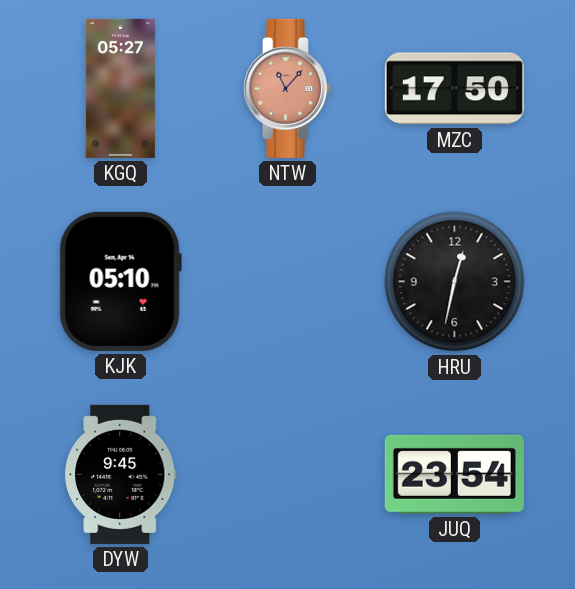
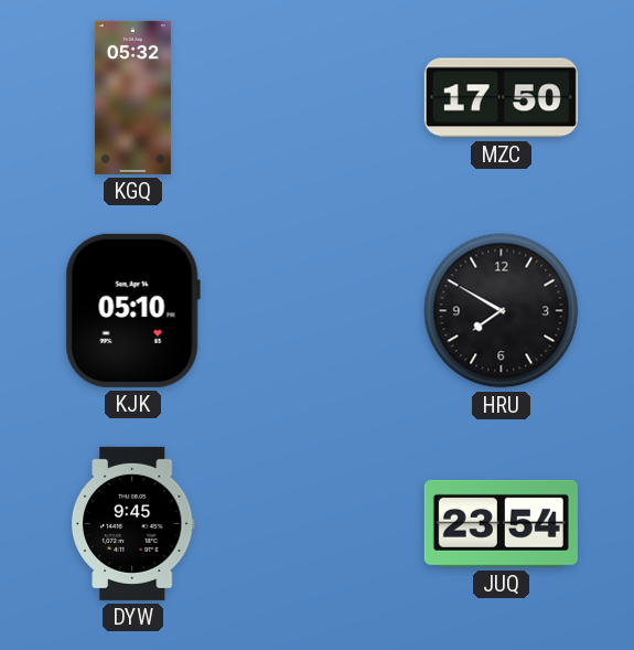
KGQ: 05:27 -> 05:32
NTW: 11:07 -> none
HRU: 12:32 -> 7:50
